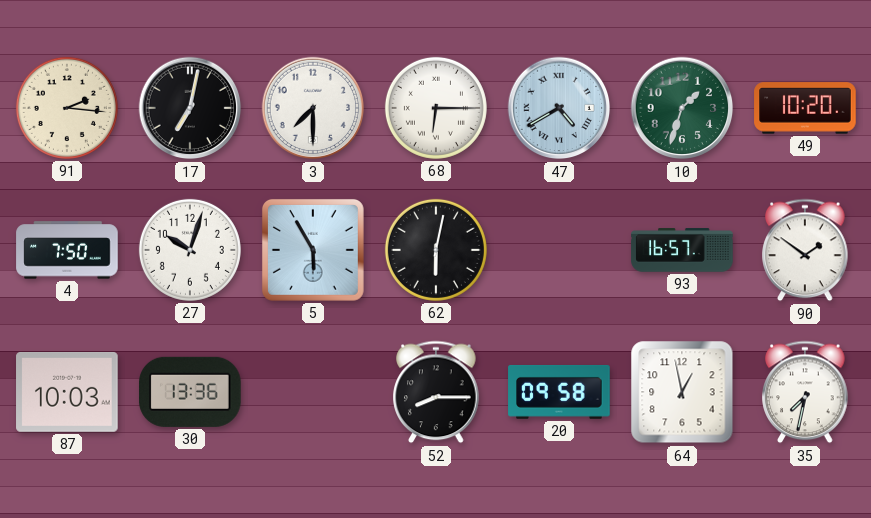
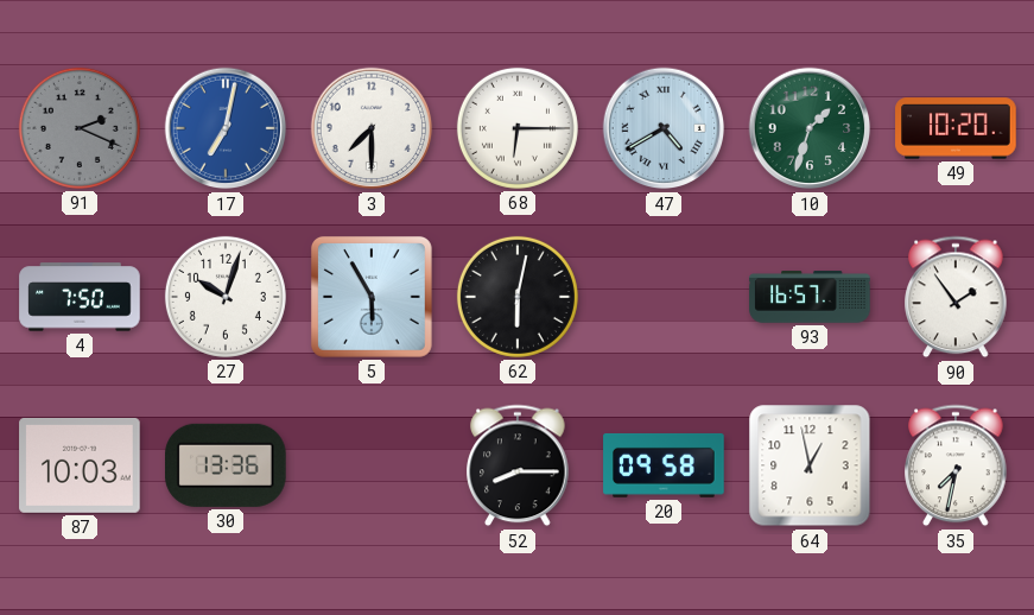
91: 2:16 -> 2:19
91 dial: cream -> grey
17 dial: black -> blue
90: 1:51 -> 1:54
